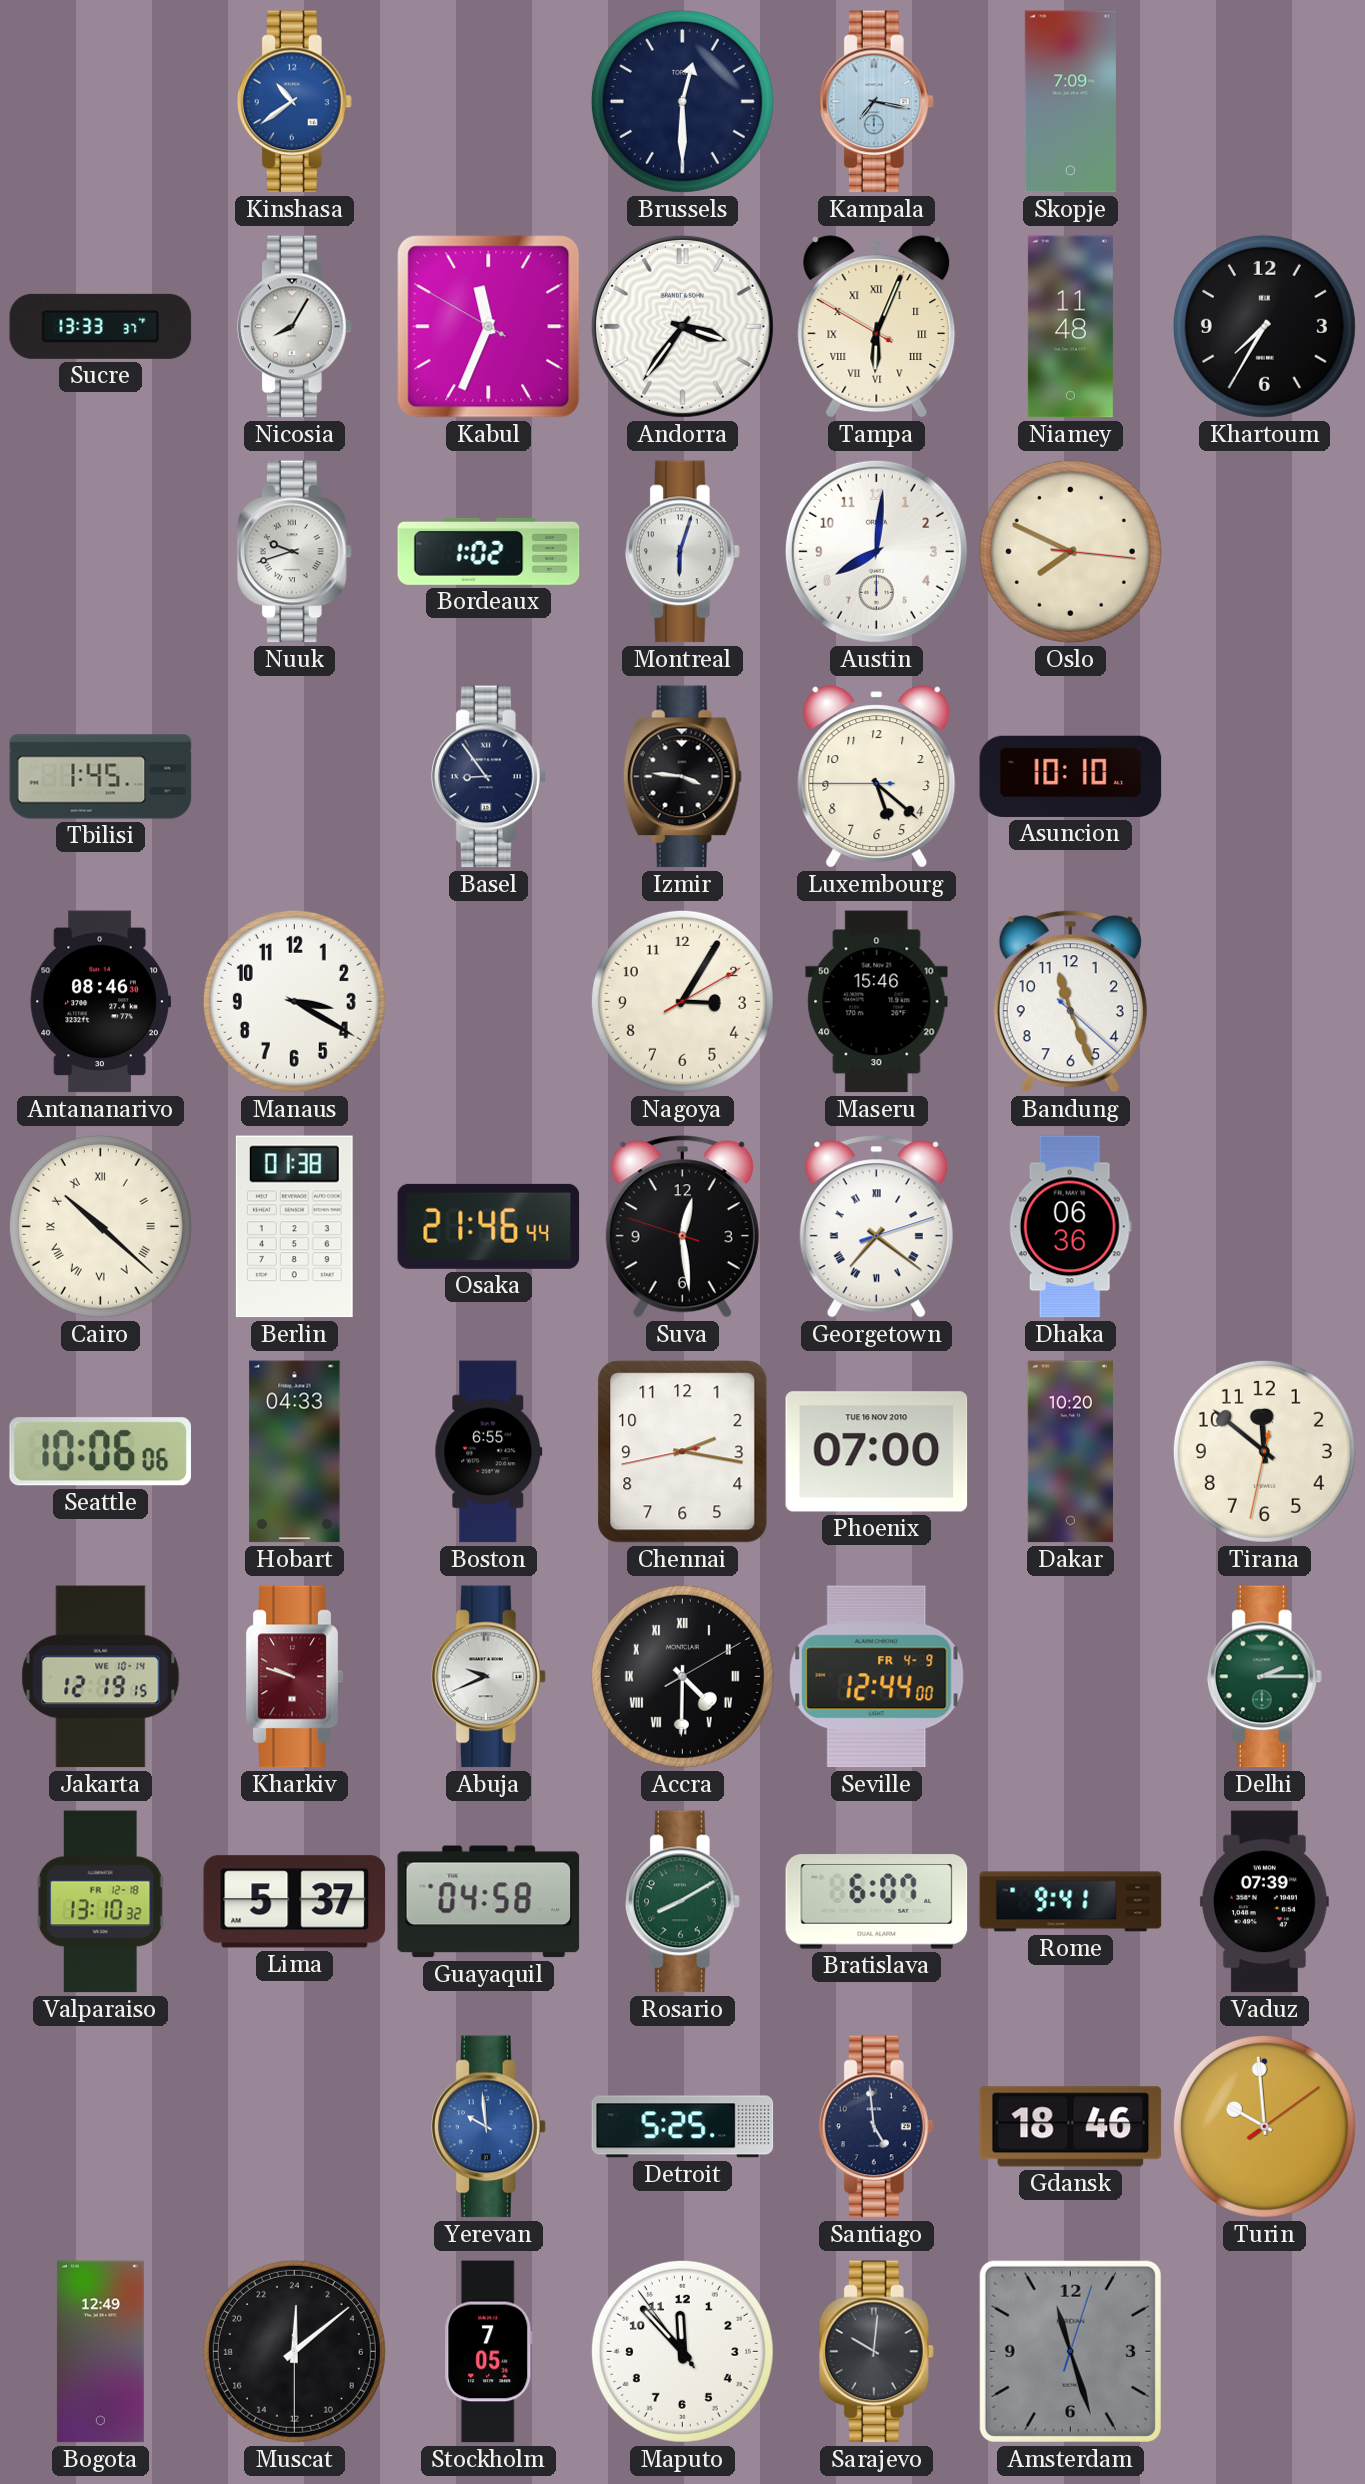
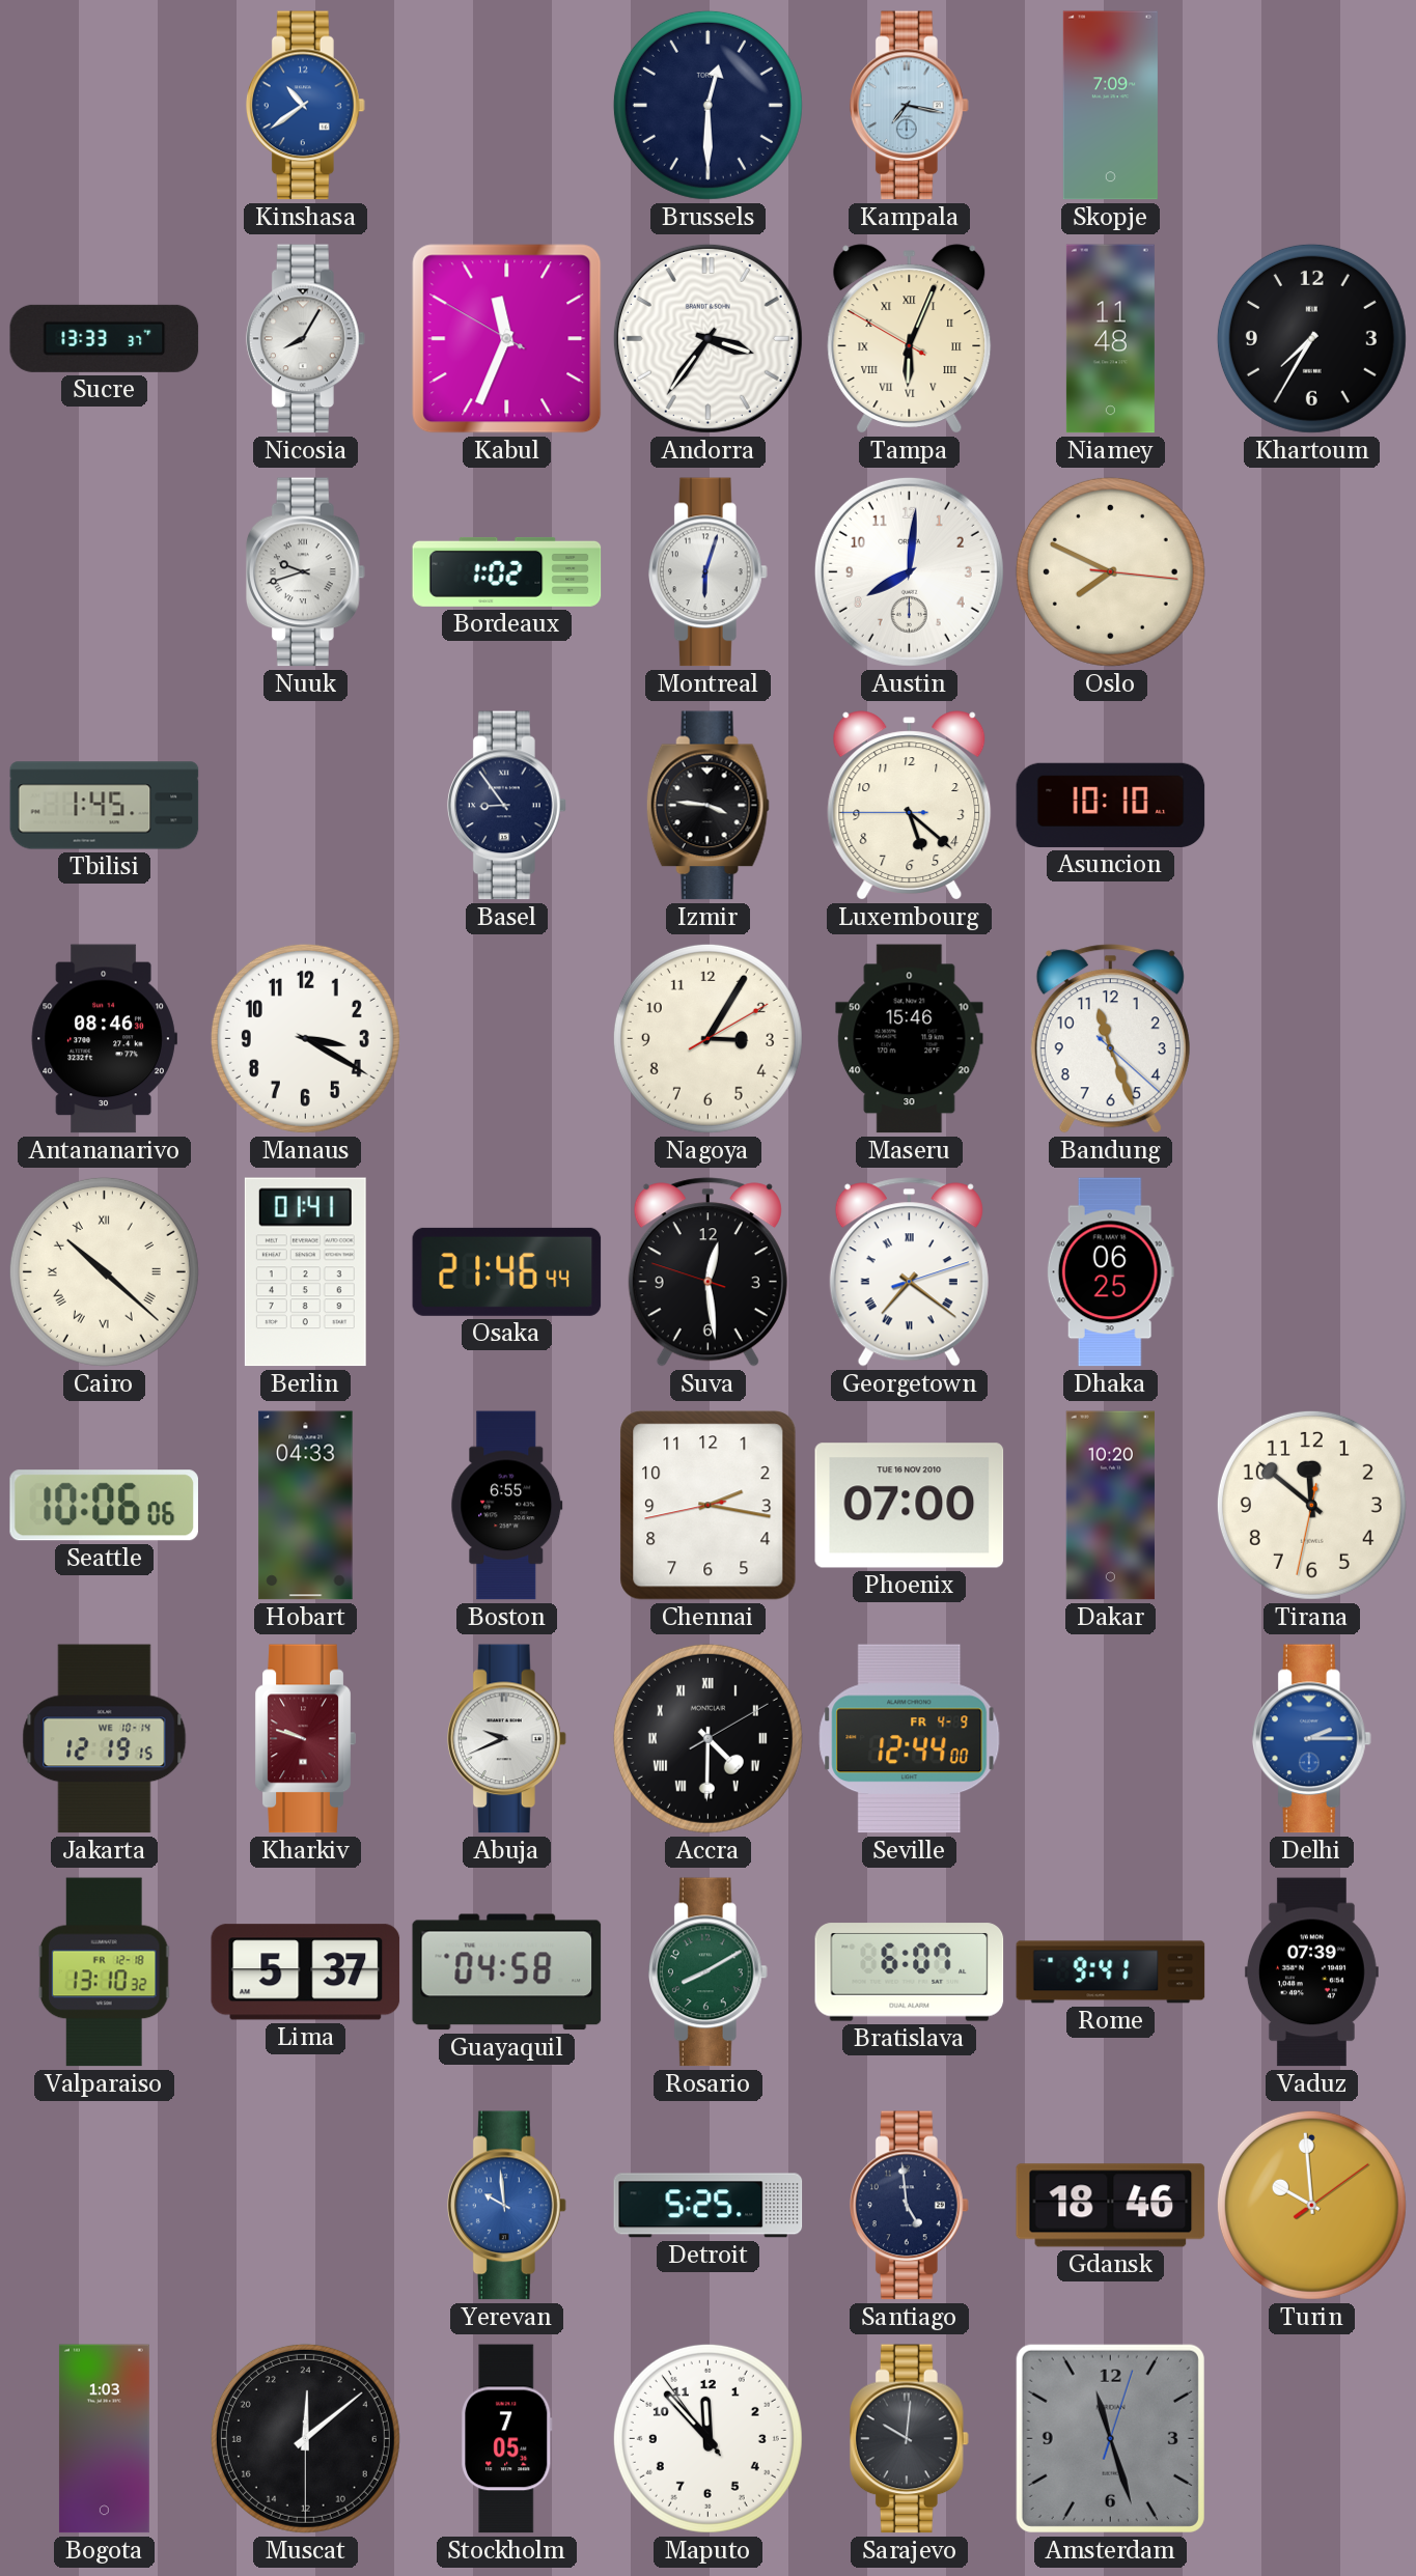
Berlin: 01:38 -> 01:41
Dhaka: 06:36 -> 06:25
Delhi dial: green -> blue
Bogota: 12:49 -> 1:03
